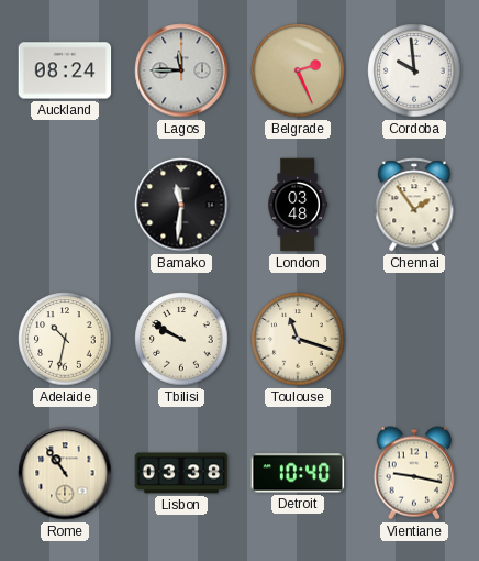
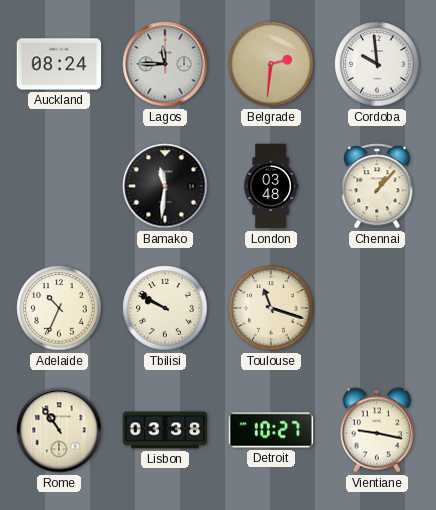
Belgrade: 2:26 -> 2:31
Chennai: 1:54 -> 1:07
Adelaide: 10:32 -> 10:34
Detroit: 10:40 -> 10:27
